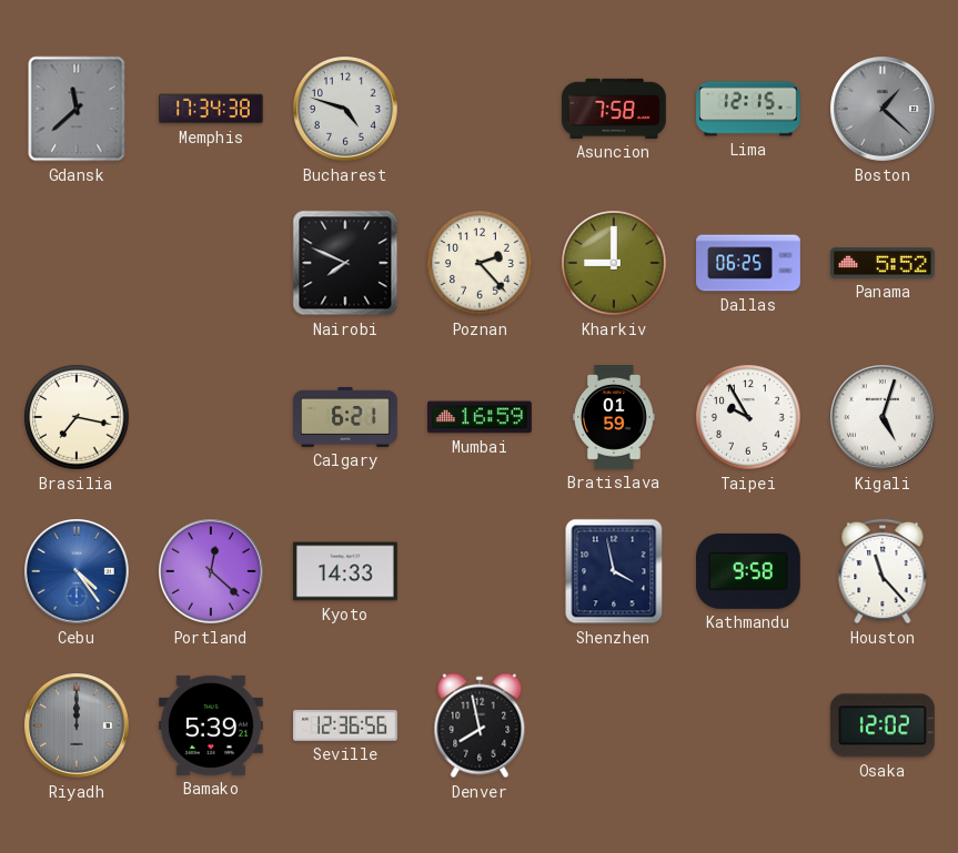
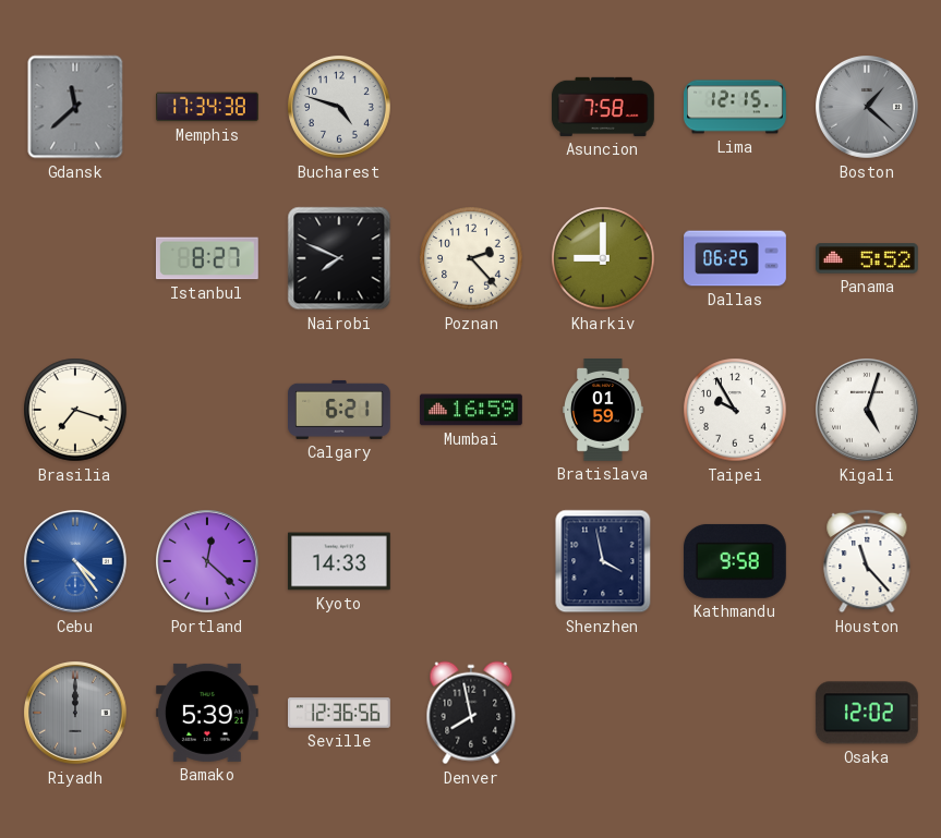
Istanbul: none -> 8:27
Brasilia: 7:17 -> 7:18
